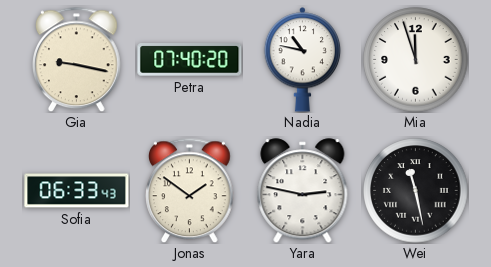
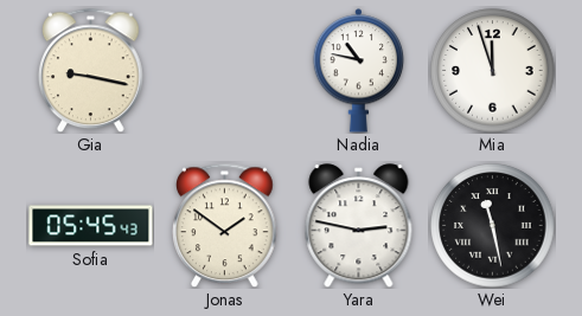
Petra: 07:40 -> none
Sofia: 06:33 -> 05:45
